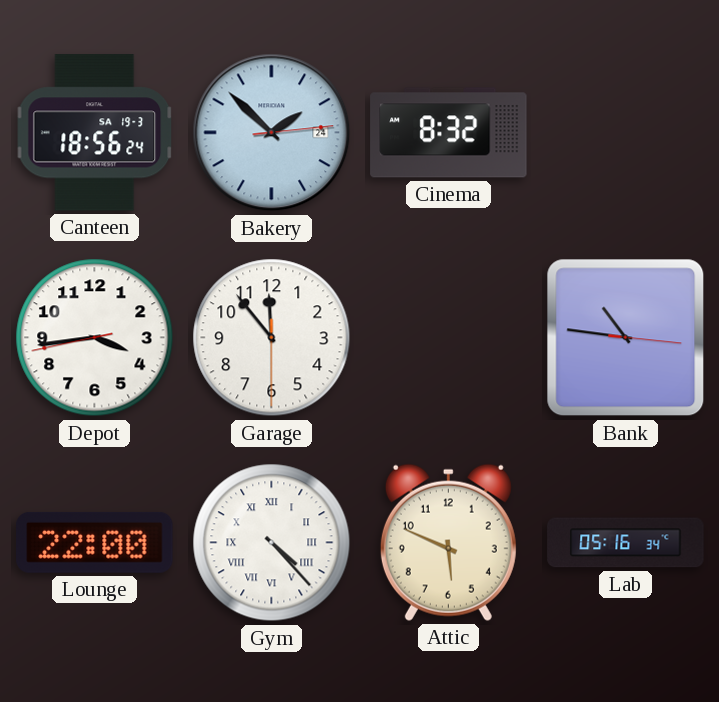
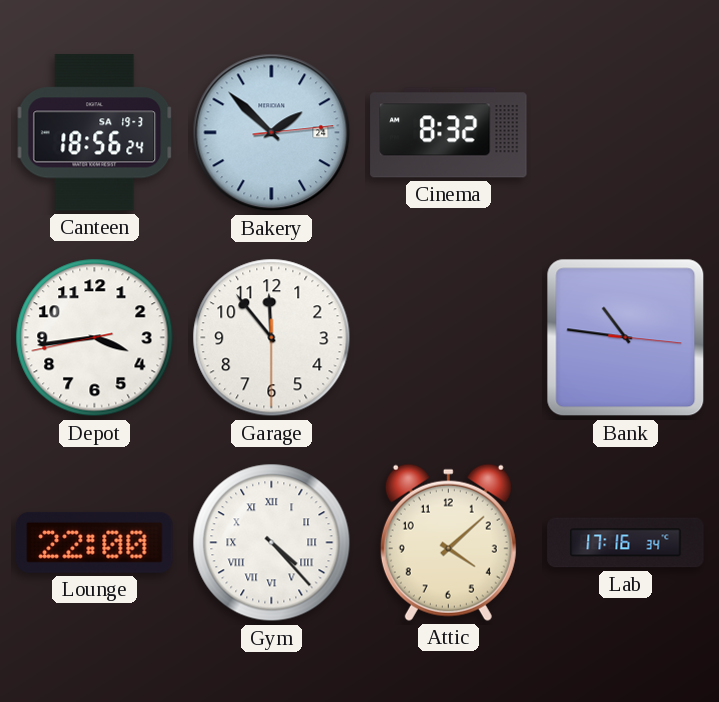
Attic: 5:49 -> 4:08
Lab: 05:16 -> 17:16
